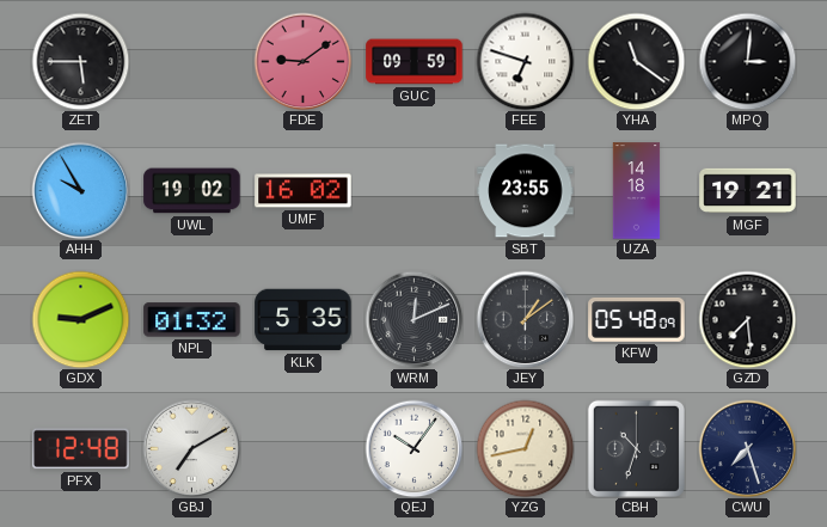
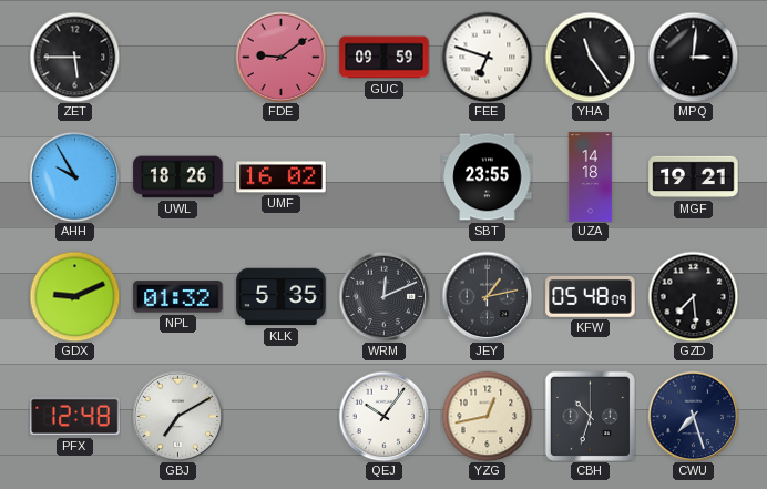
YHA: 11:21 -> 11:24
UWL: 19:02 -> 18:26
JEY: 1:09 -> 1:13
